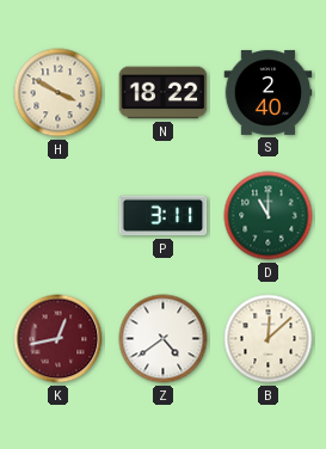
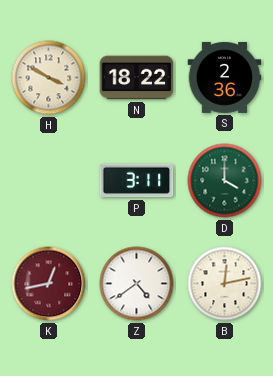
S: 2:40 -> 2:36
D: 11:00 -> 4:00
B: 12:08 -> 12:13
